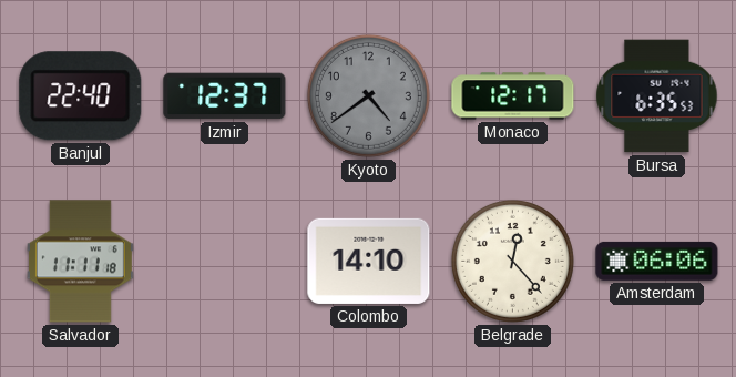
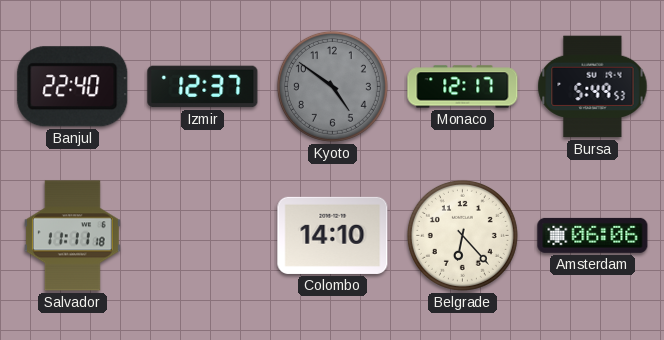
Kyoto: 4:39 -> 4:51
Bursa: 6:35 -> 5:49
Belgrade: 12:23 -> 6:23
